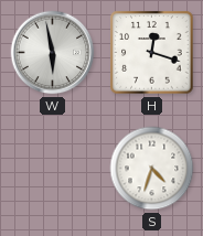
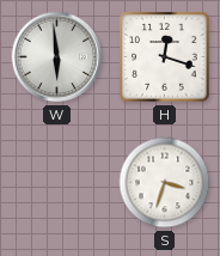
W: 5:58 -> 5:59
S: 4:33 -> 3:33
